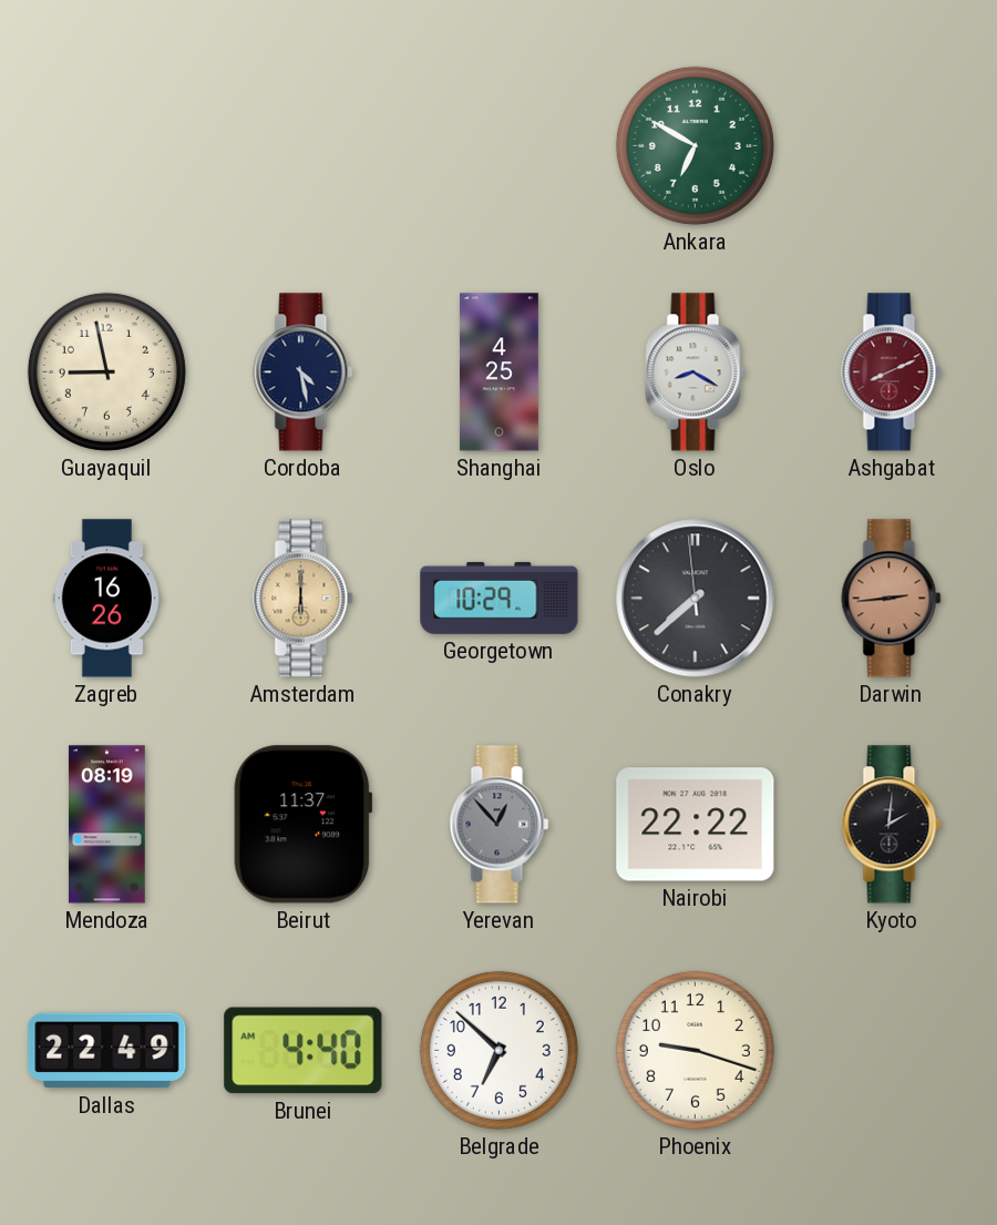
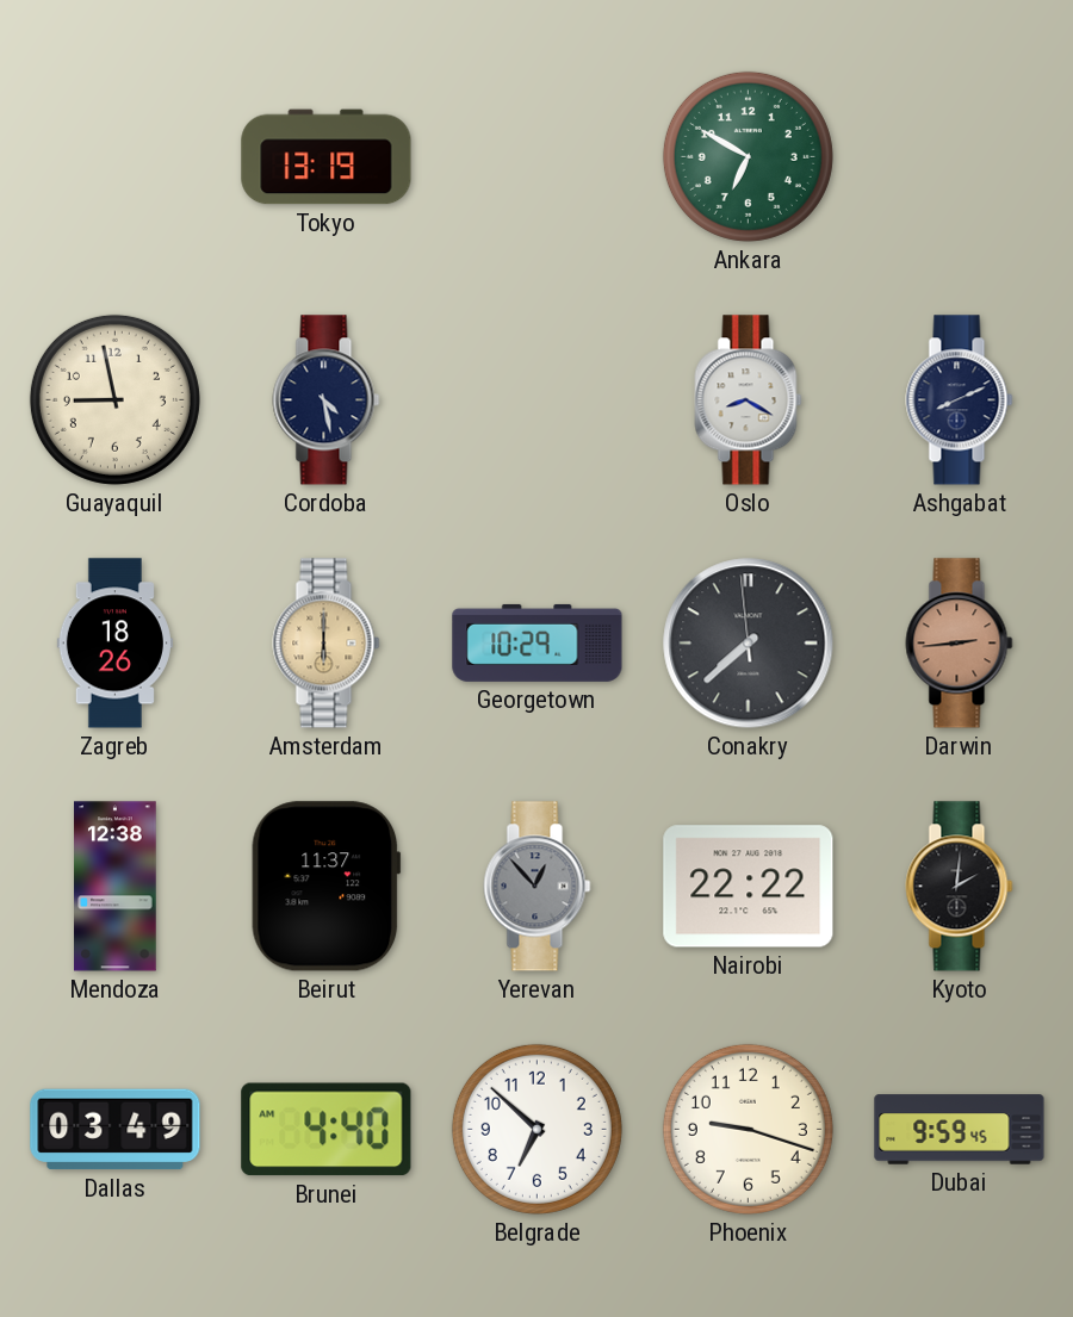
Tokyo: none -> 13:19
Shanghai: 4:25 -> none
Ashgabat dial: burgundy -> navy
Zagreb: 16:26 -> 18:26
Mendoza: 08:19 -> 12:38
Dallas: 22:49 -> 03:49
Dubai: none -> 9:59
